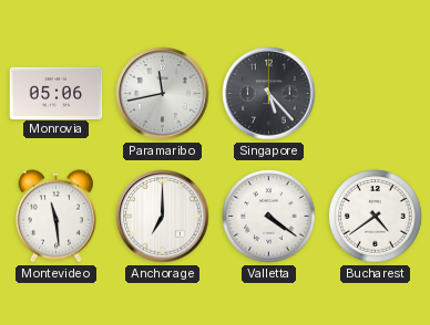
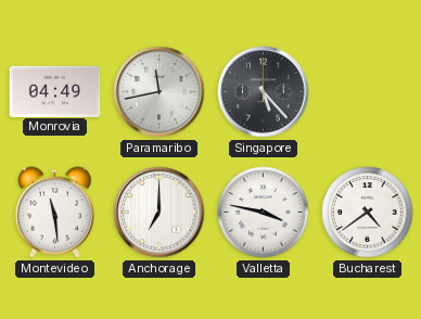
Monrovia: 05:06 -> 04:49
Valletta: 4:21 -> 3:47
